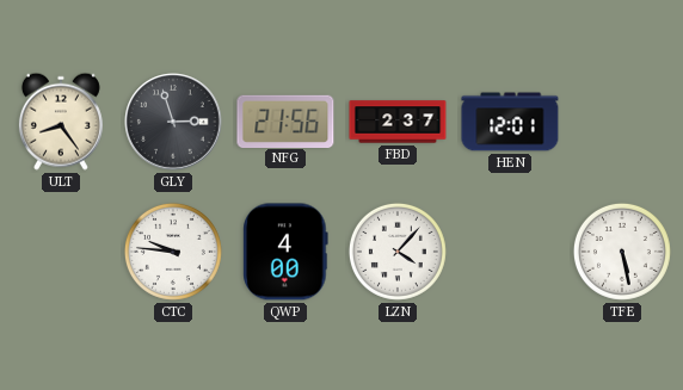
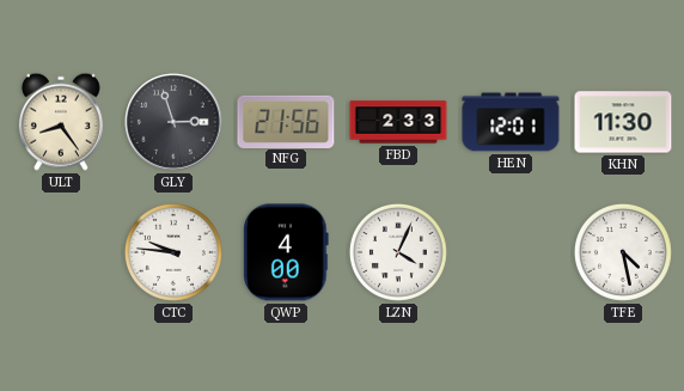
FBD: 2:37 -> 2:33
KHN: none -> 11:30
LZN: 4:07 -> 4:04
TFE: 5:28 -> 4:28
